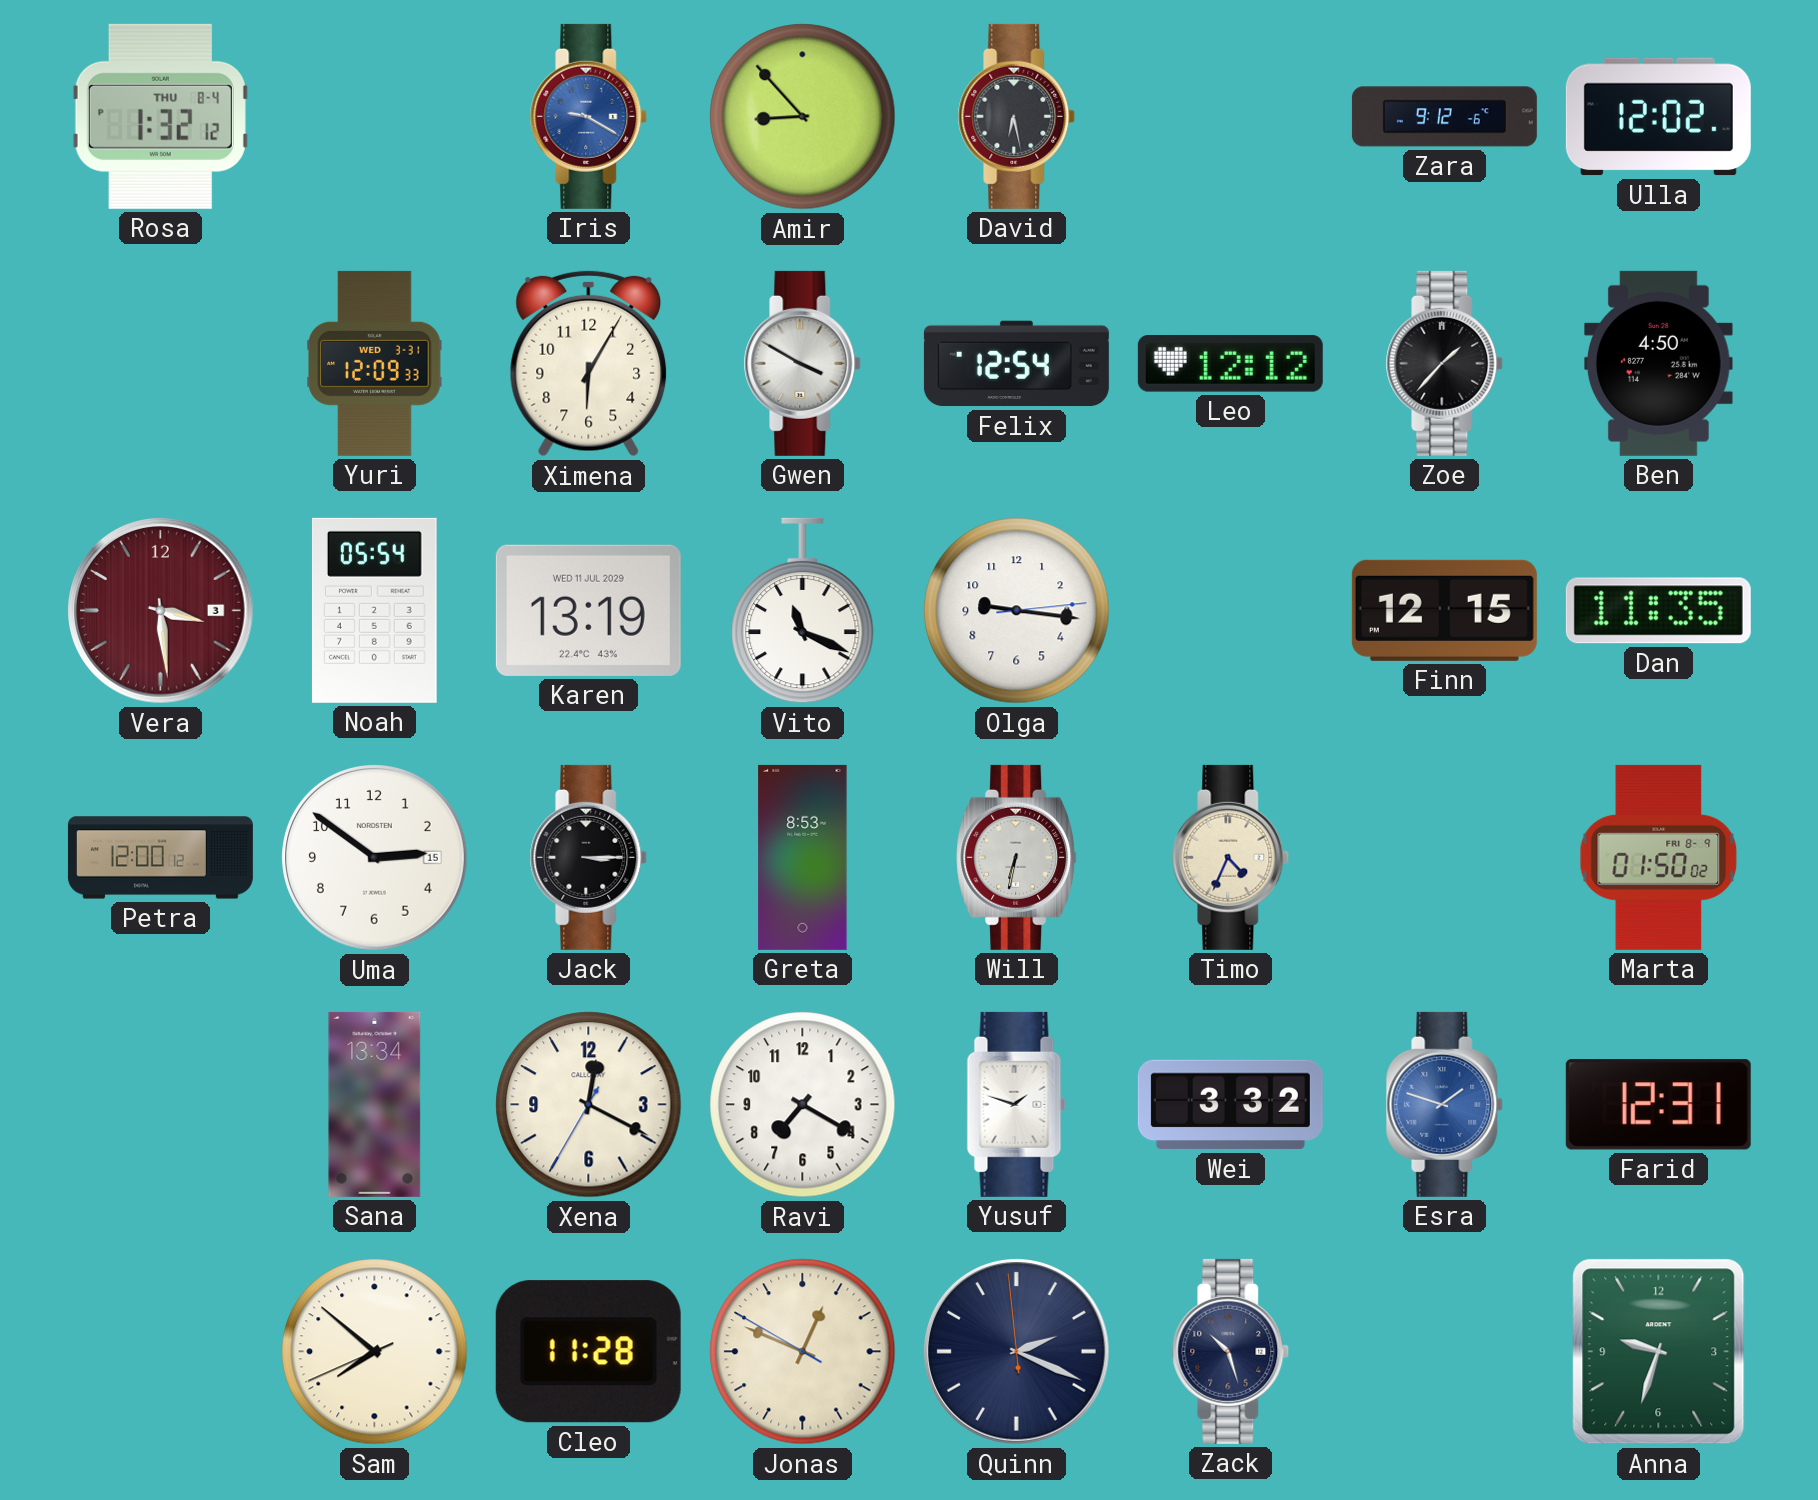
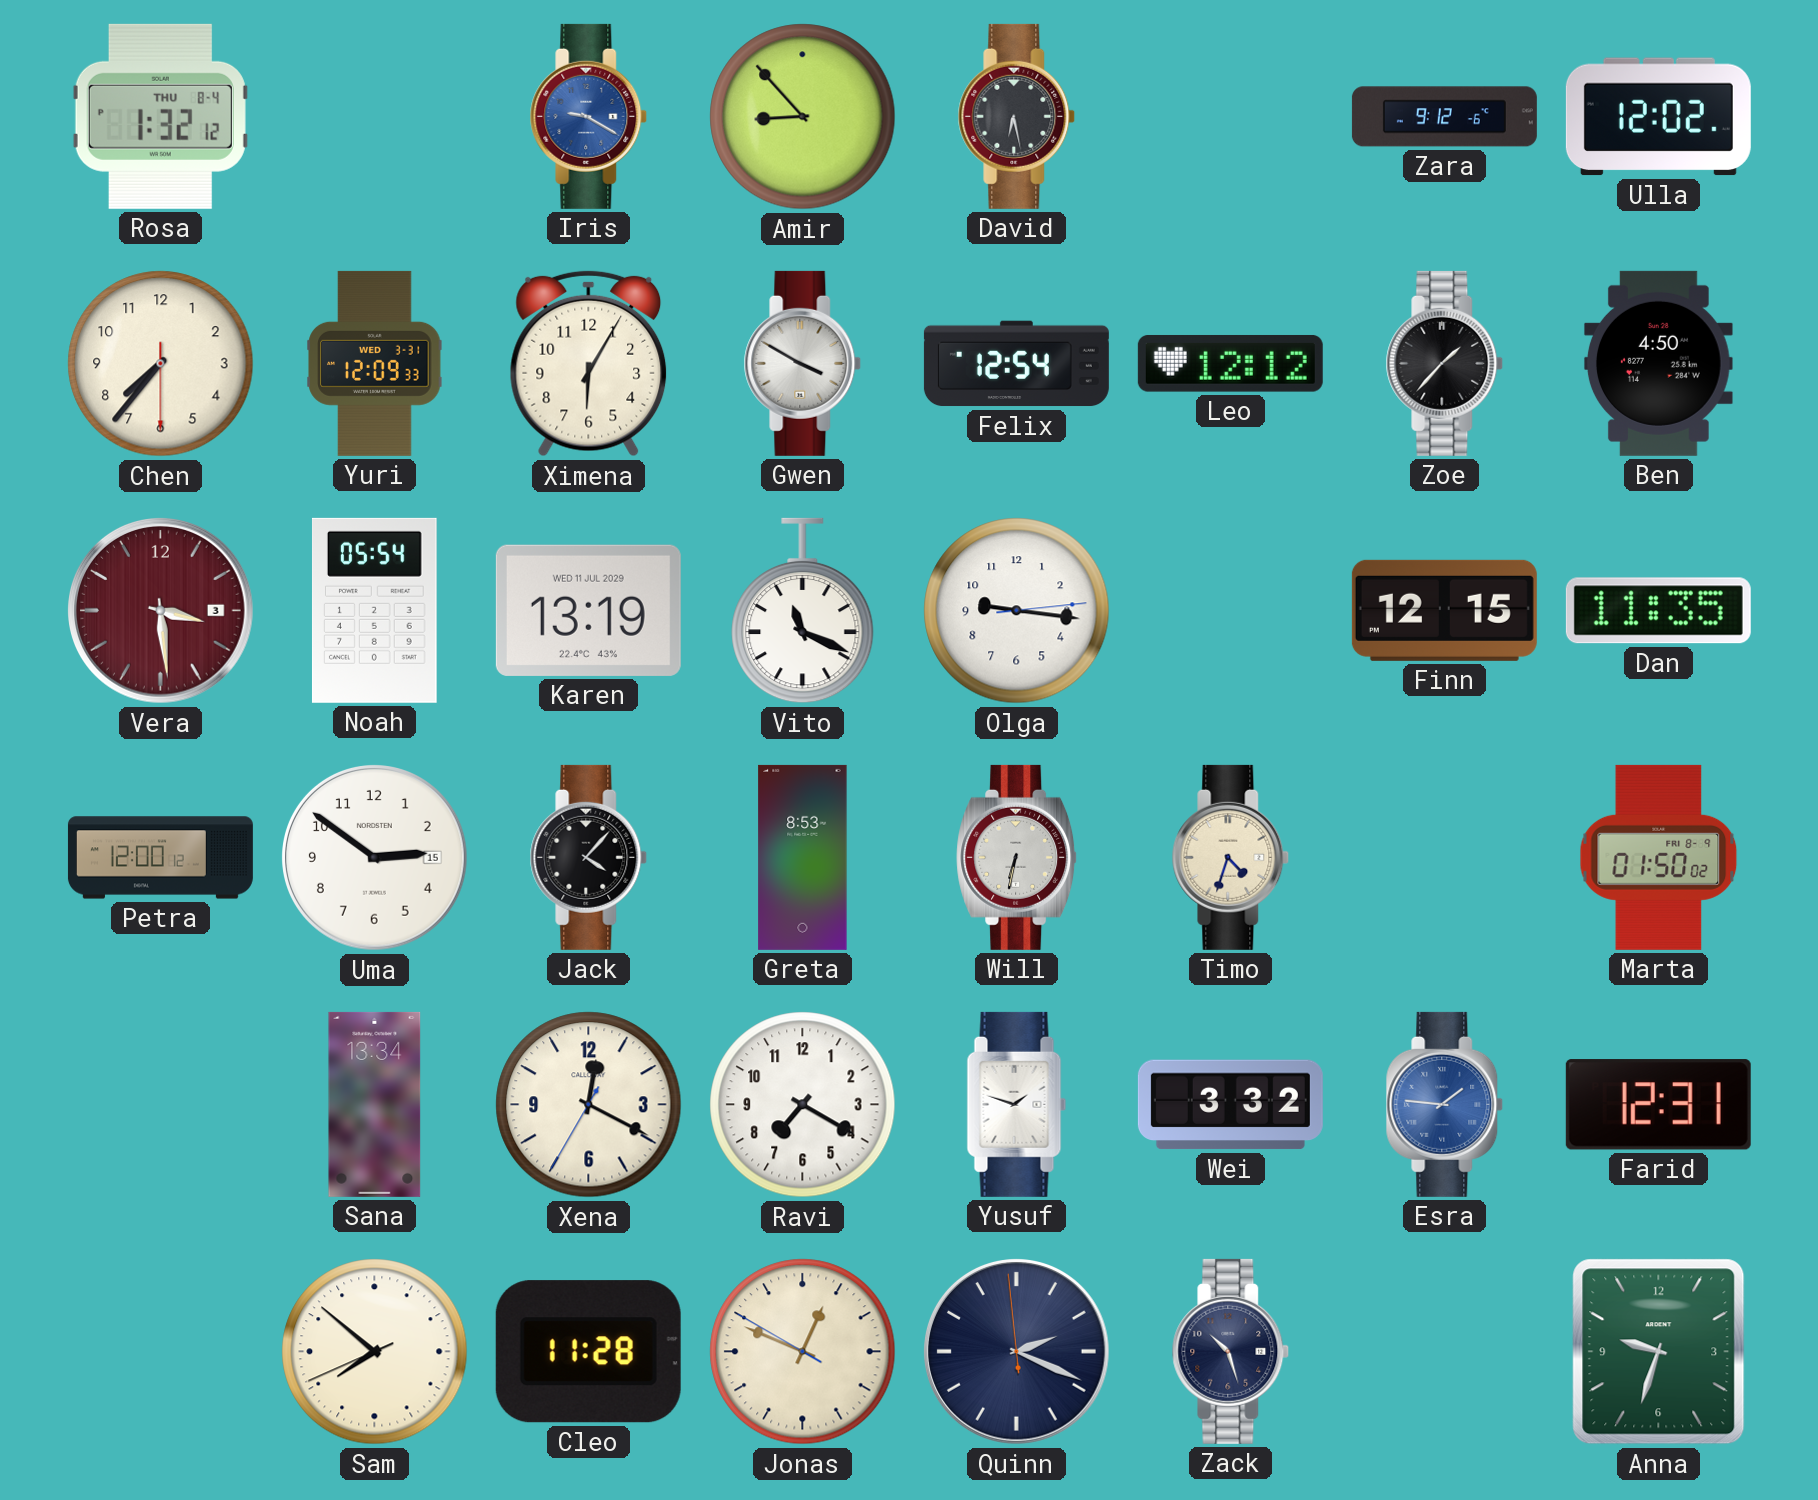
Chen: none -> 7:36
Jack: 3:15 -> 4:07
Timo: 4:34 -> 4:33
Esra: 1:48 -> 1:46
